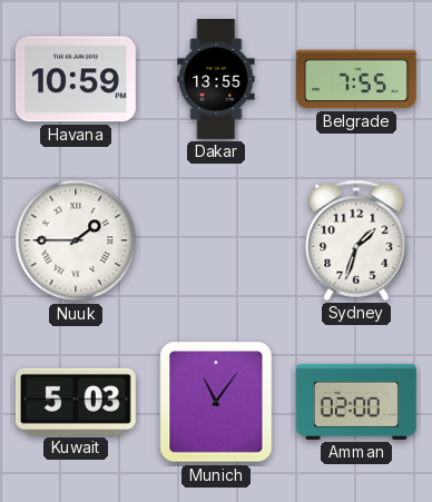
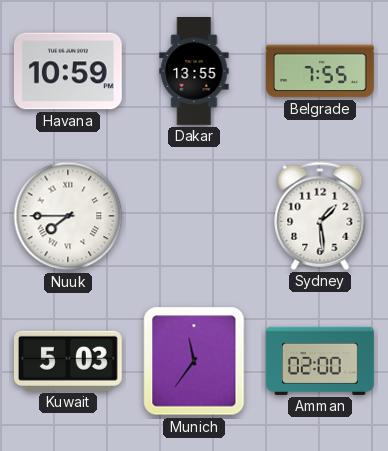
Nuuk: 1:45 -> 7:45
Sydney: 1:33 -> 1:29
Munich: 11:06 -> 11:36
